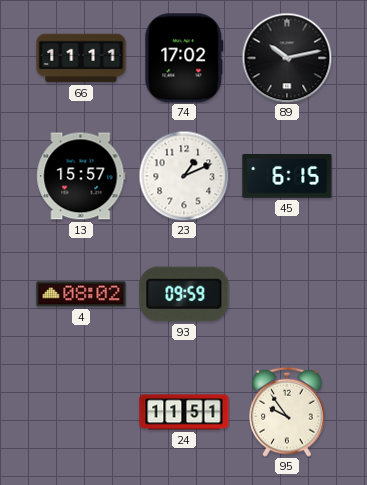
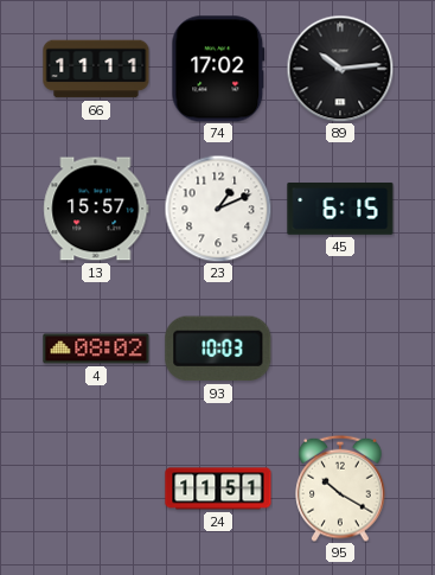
89: 10:13 -> 10:14
93: 09:59 -> 10:03
95: 9:54 -> 10:20
